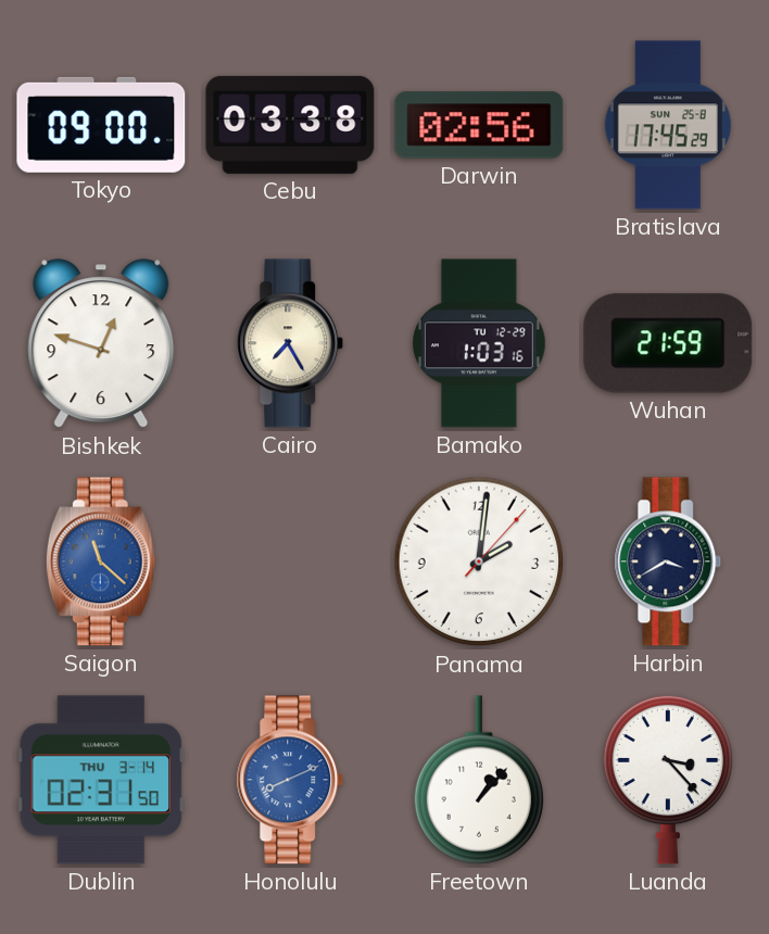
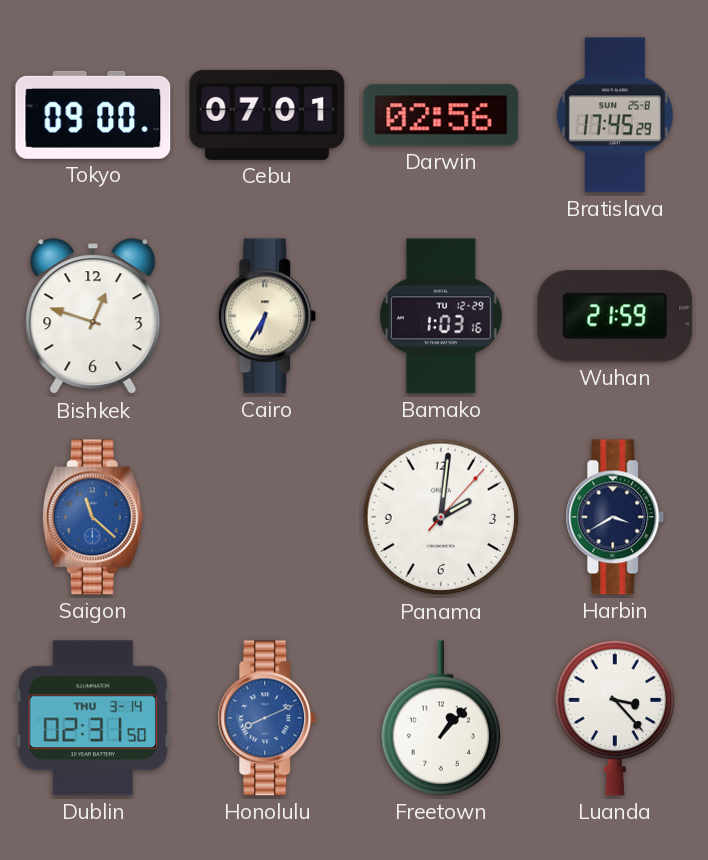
Cebu: 03:38 -> 07:01
Cairo: 7:25 -> 6:35
